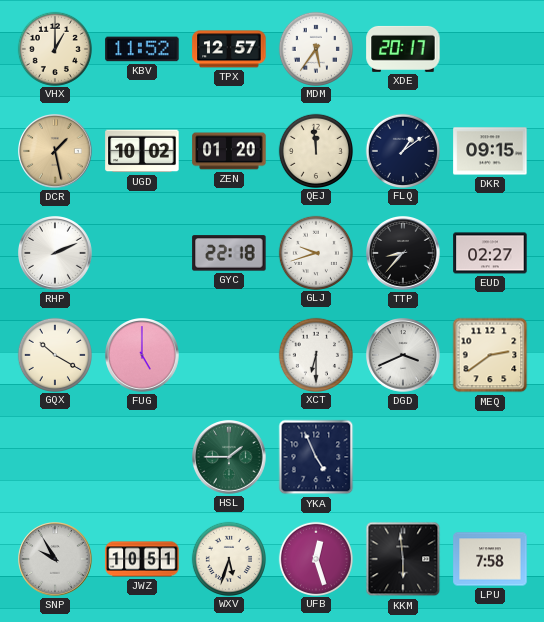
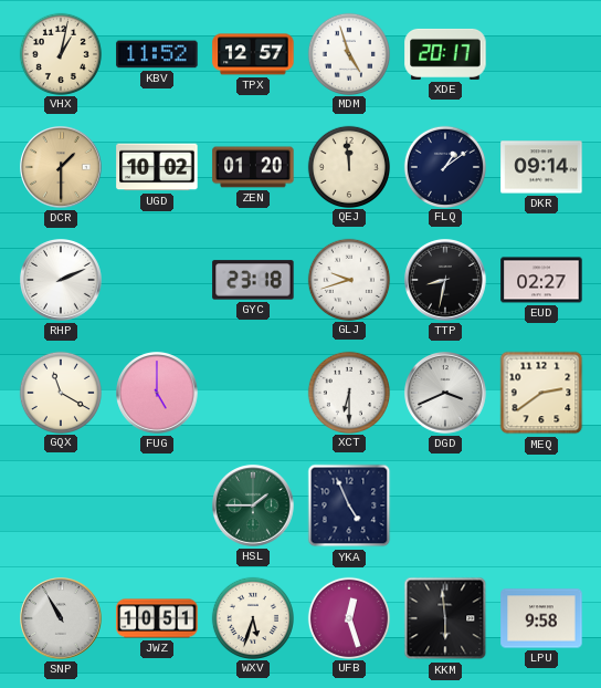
VHX: 1:00 -> 1:02
MDM: 5:36 -> 4:57
DCR: 1:28 -> 1:30
DKR: 09:15 -> 09:14
GYC: 22:18 -> 23:18
TTP: 8:37 -> 8:32
GQX: 10:20 -> 11:20
SNP: 9:55 -> 10:55
LPU: 7:58 -> 9:58
